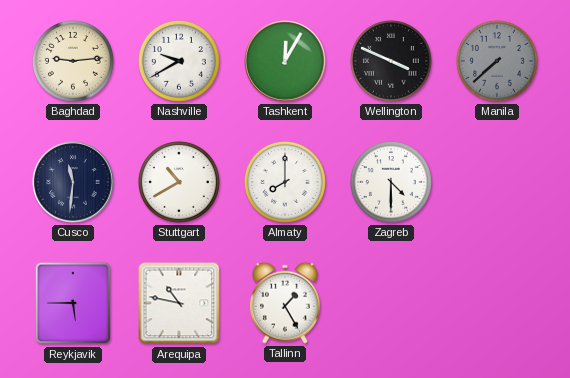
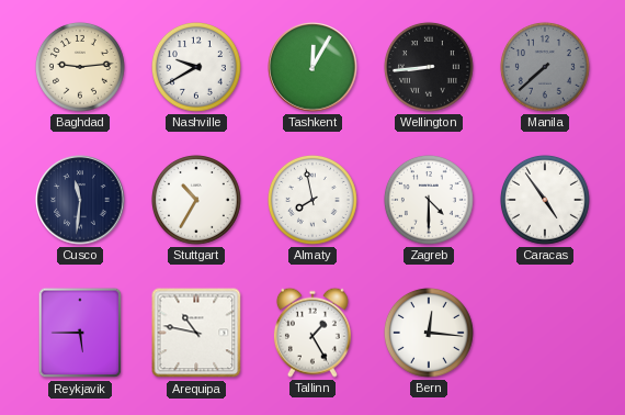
Wellington: 3:49 -> 8:44
Stuttgart: 10:40 -> 10:35
Almaty: 8:00 -> 7:58
Caracas: none -> 4:54
Bern: none -> 12:16
